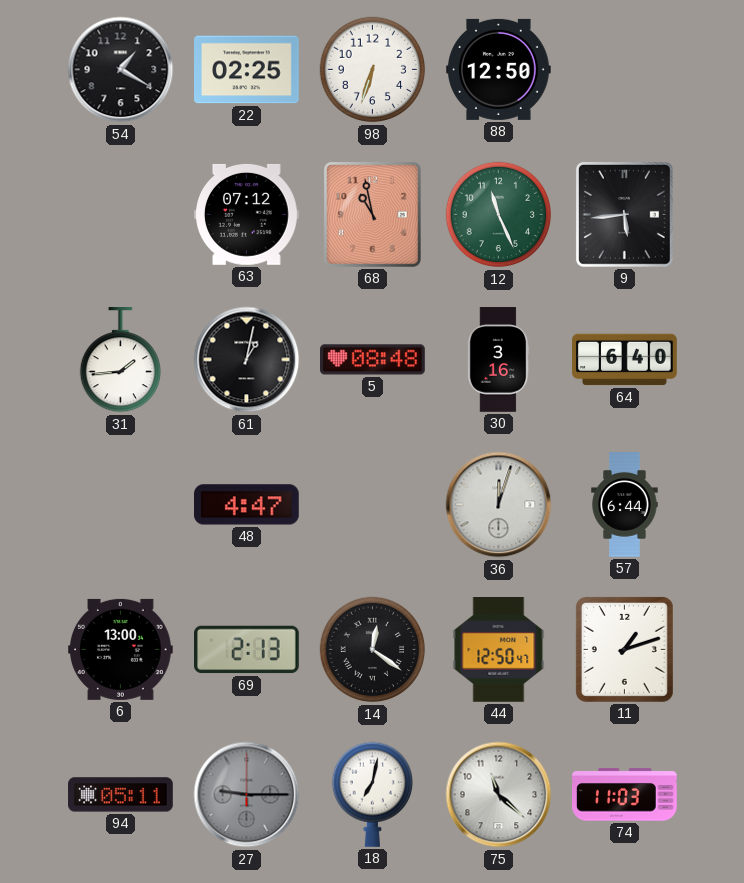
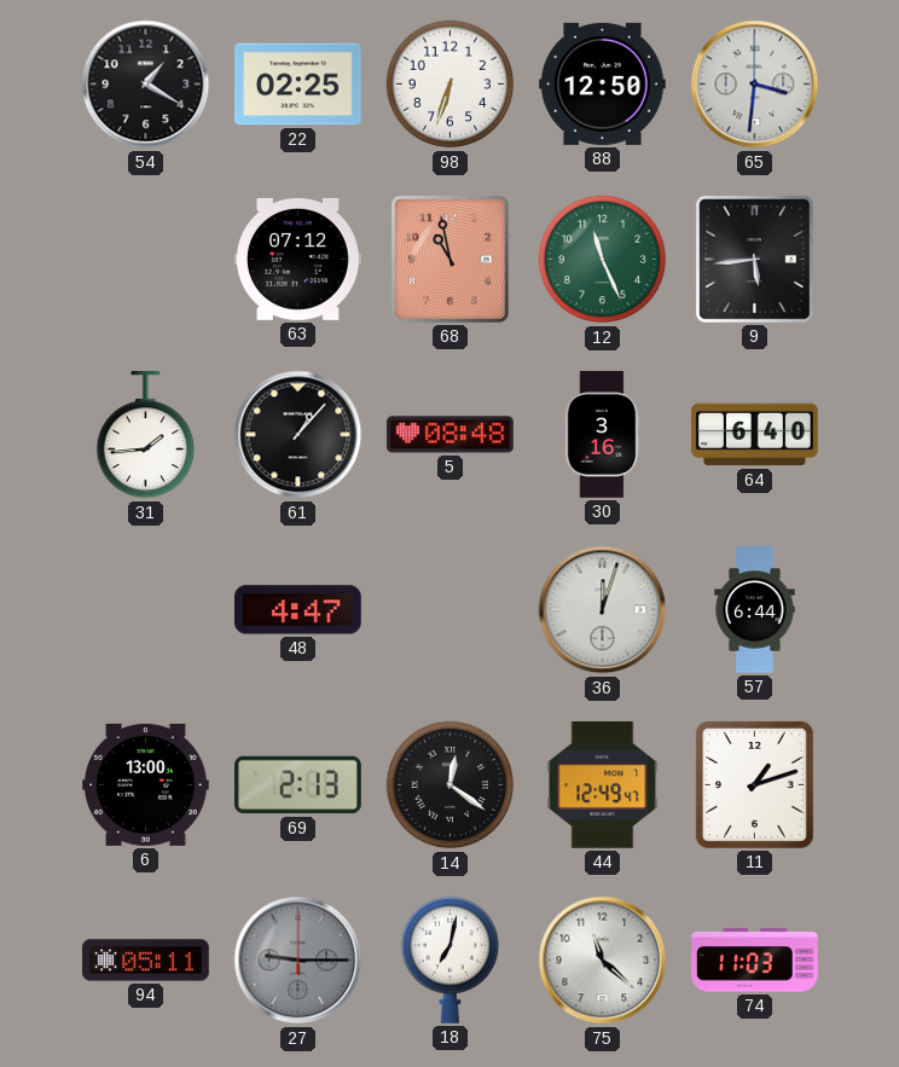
65: none -> 3:31
61: 1:02 -> 1:07
44: 12:50 -> 12:49
